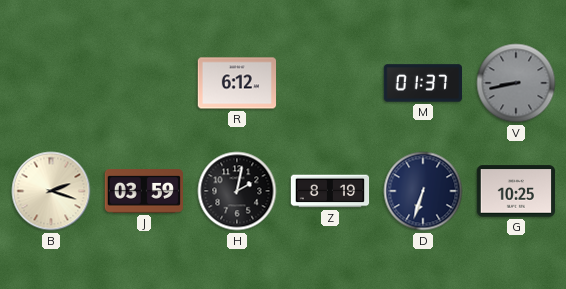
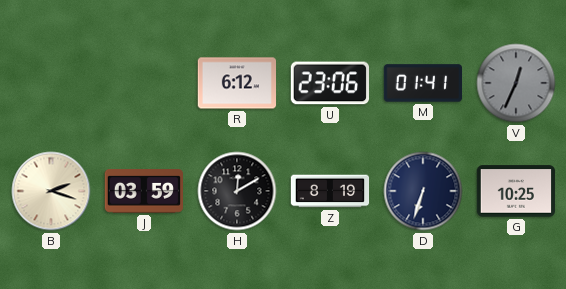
U: none -> 23:06
M: 01:37 -> 01:41
V: 8:43 -> 12:34
H: 2:02 -> 12:10
